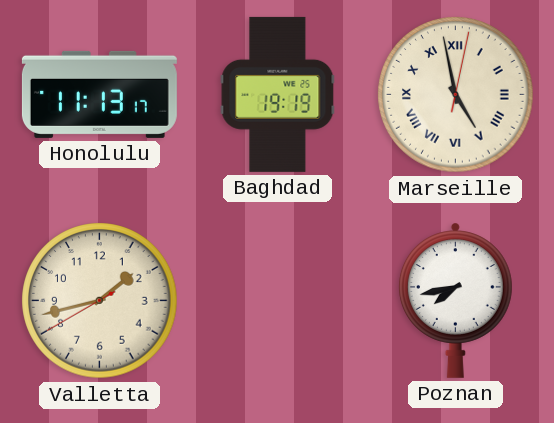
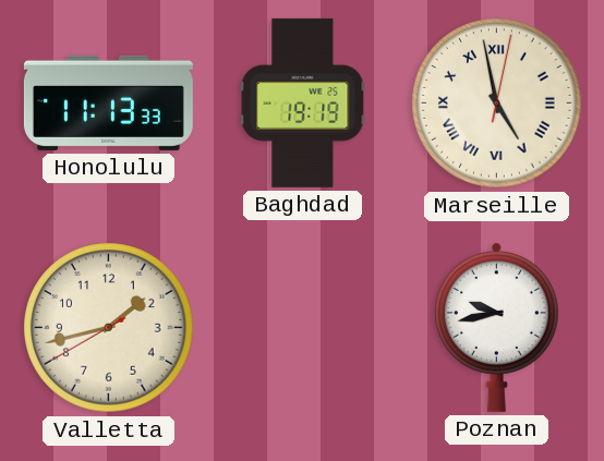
Honolulu: 11:13:17 -> 11:13:33
Poznan: 7:43 -> 9:43
